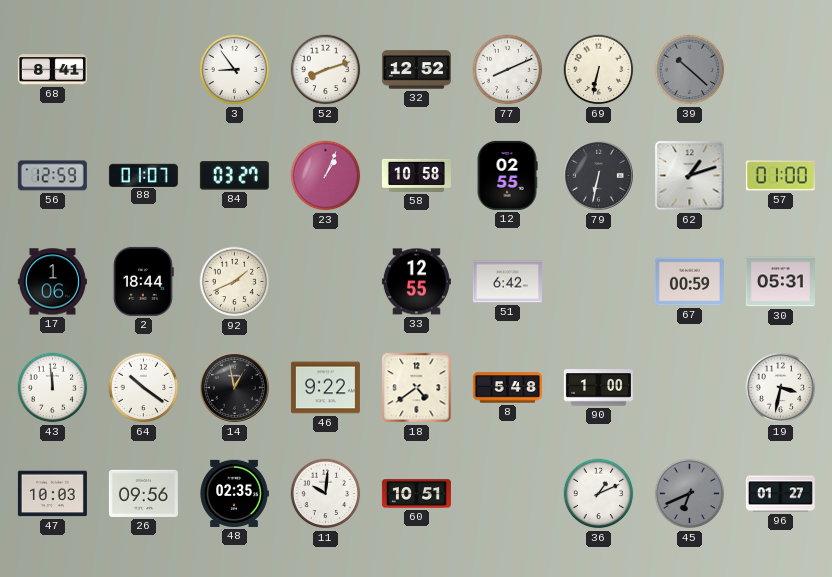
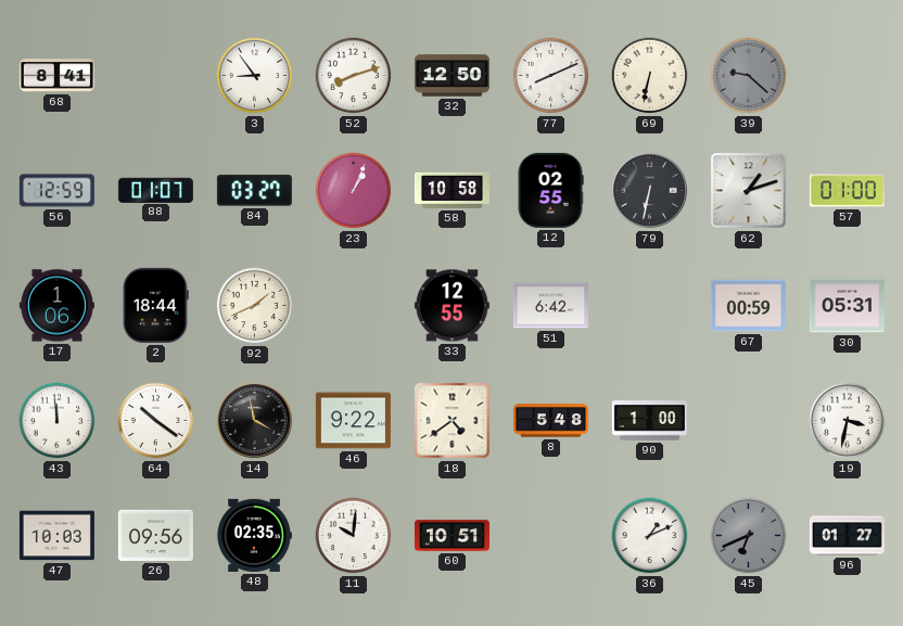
32: 12:52 -> 12:50
39: 10:22 -> 9:22
14: 12:58 -> 3:58
